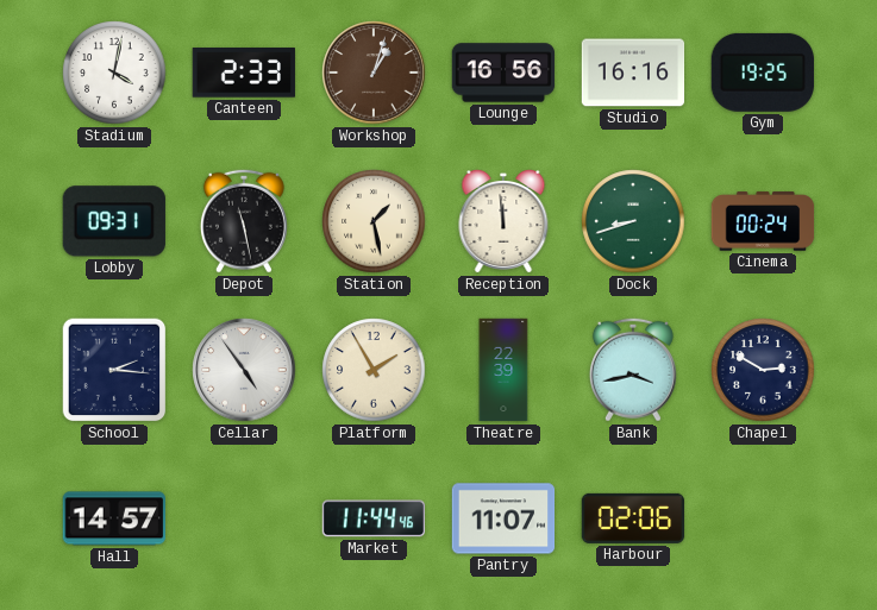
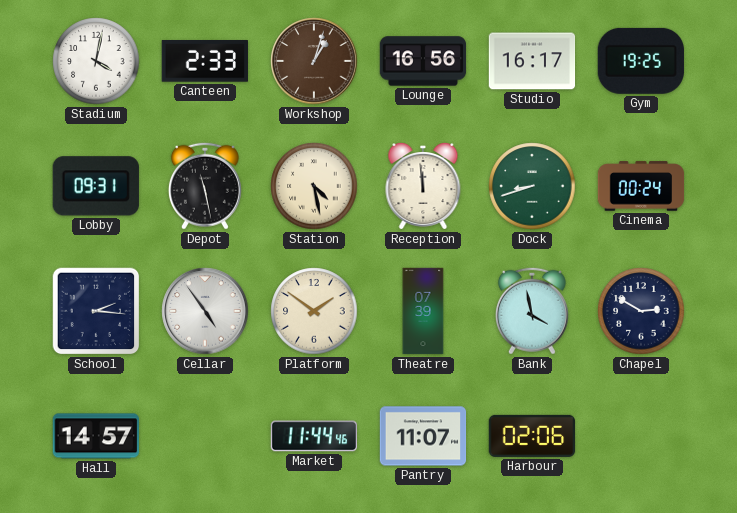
Studio: 16:16 -> 16:17
Station: 1:28 -> 4:28
Platform: 1:55 -> 1:51
Theatre: 22:39 -> 07:39
Bank: 3:43 -> 3:58
